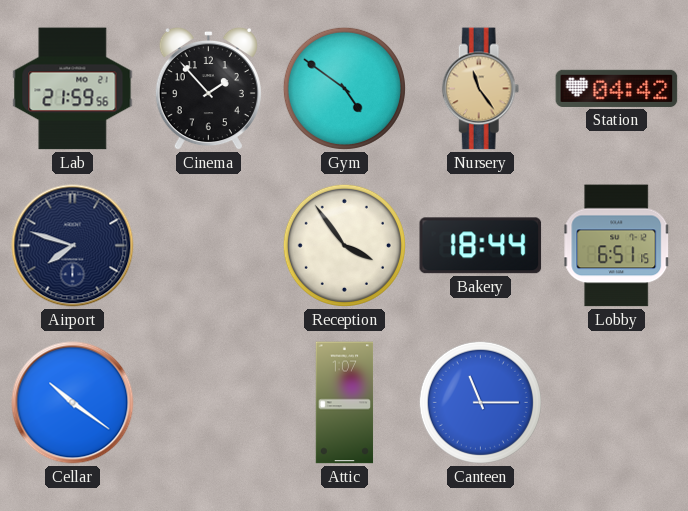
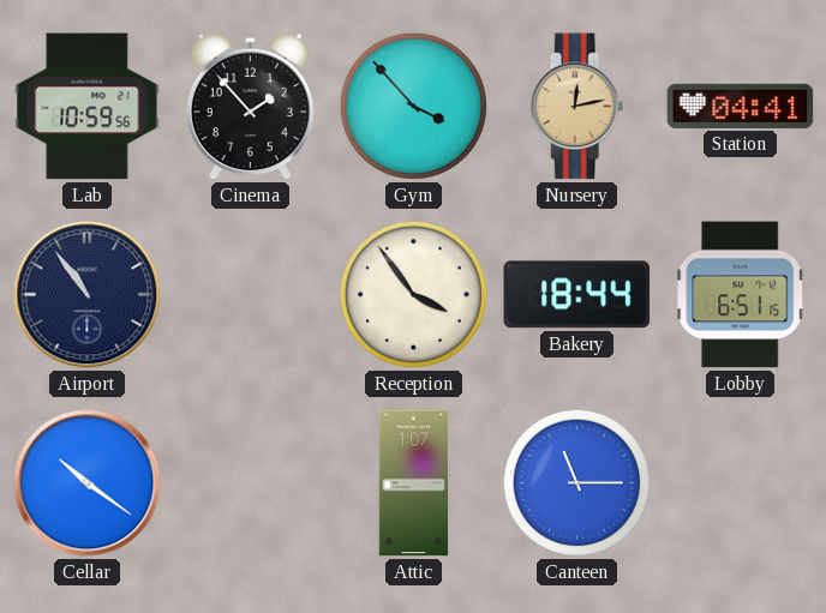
Lab: 21:59 -> 10:59
Gym: 4:51 -> 3:53
Nursery: 11:24 -> 12:13
Station: 04:42 -> 04:41
Airport: 7:48 -> 10:54
